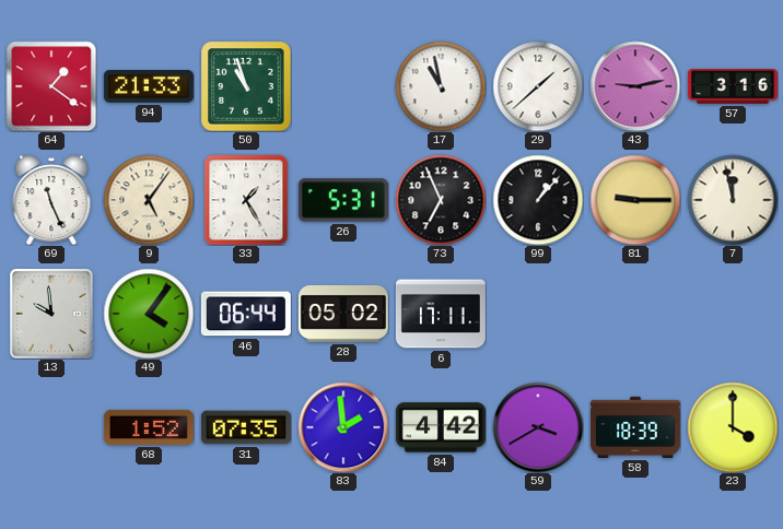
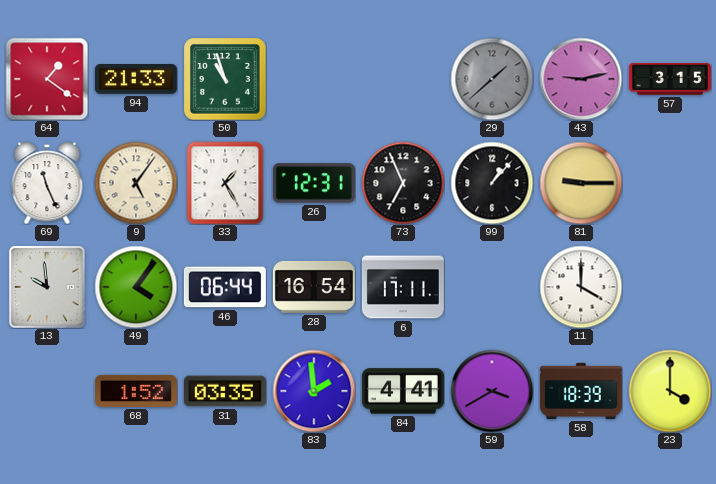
17: 10:58 -> none
29 dial: white -> grey
57: 3:16 -> 3:15
26: 5:31 -> 12:31
7: 11:58 -> none
28: 05:02 -> 16:54
11: none -> 4:00
31: 07:35 -> 03:35
84: 4:42 -> 4:41
